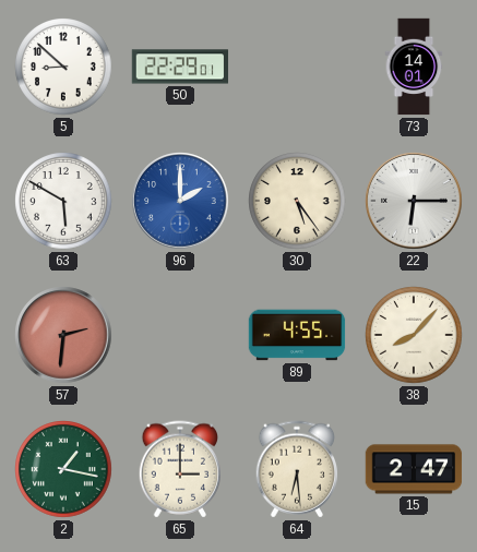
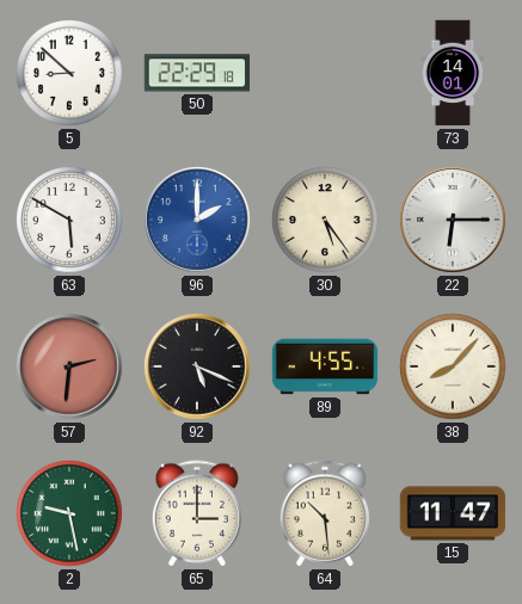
50: 22:29:01 -> 22:29:18
92: none -> 5:19
2: 1:17 -> 9:28
64: 6:29 -> 10:29
15: 2:47 -> 11:47
